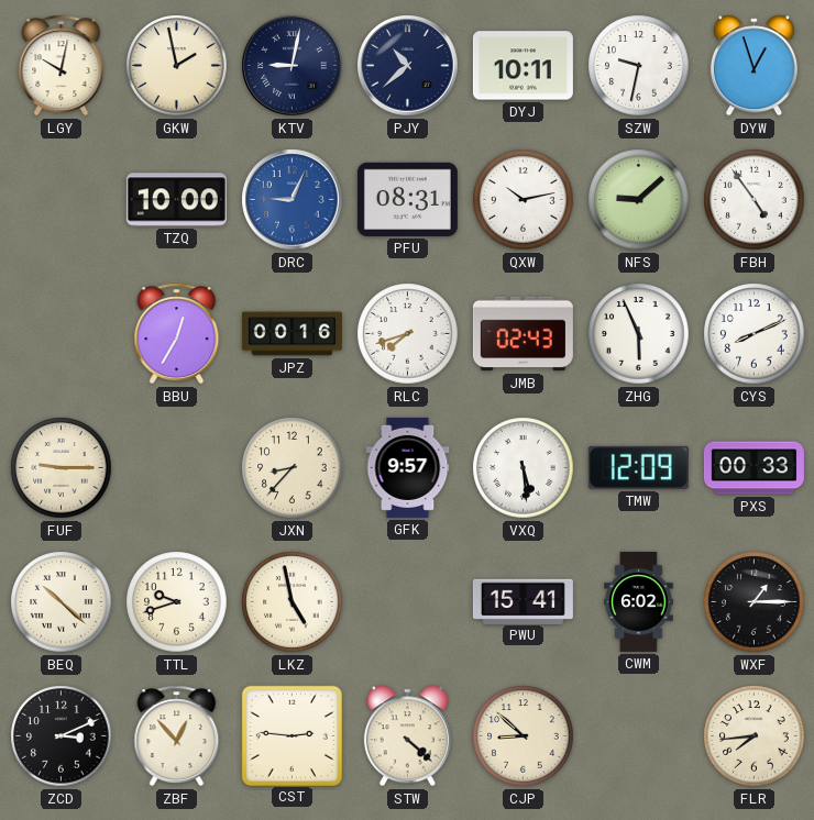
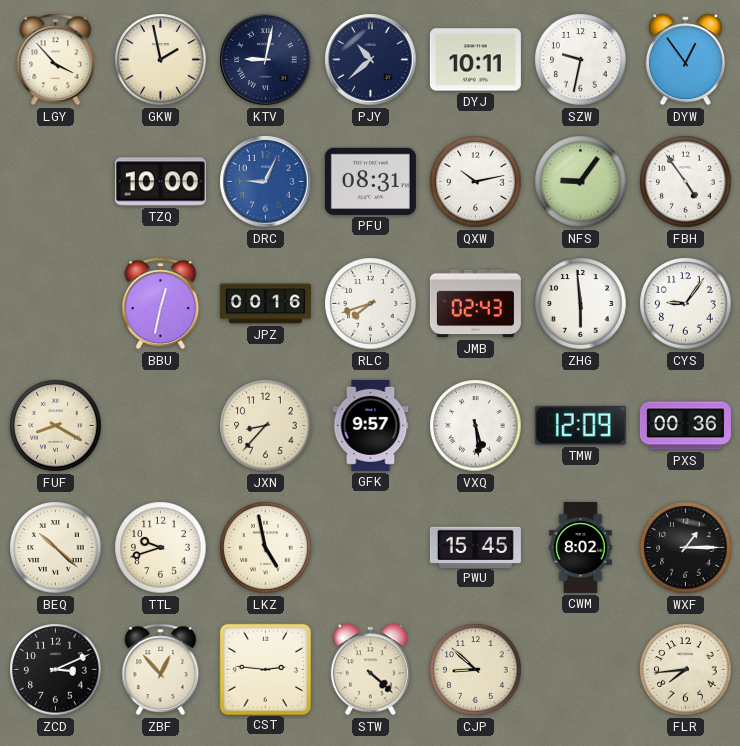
LGY: 10:02 -> 3:53
DYW: 12:57 -> 12:54
NFS: 9:08 -> 9:06
BBU: 12:35 -> 12:32
ZHG: 5:56 -> 5:59
CYS: 8:11 -> 9:06
FUF: 9:15 -> 8:20
PXS: 00:33 -> 00:36
PWU: 15:41 -> 15:45
CWM: 6:02 -> 8:02
